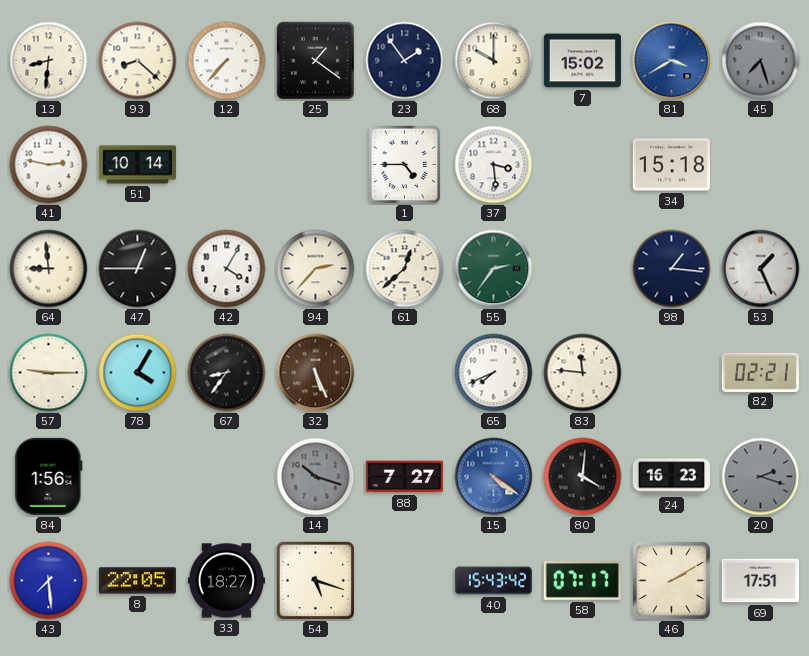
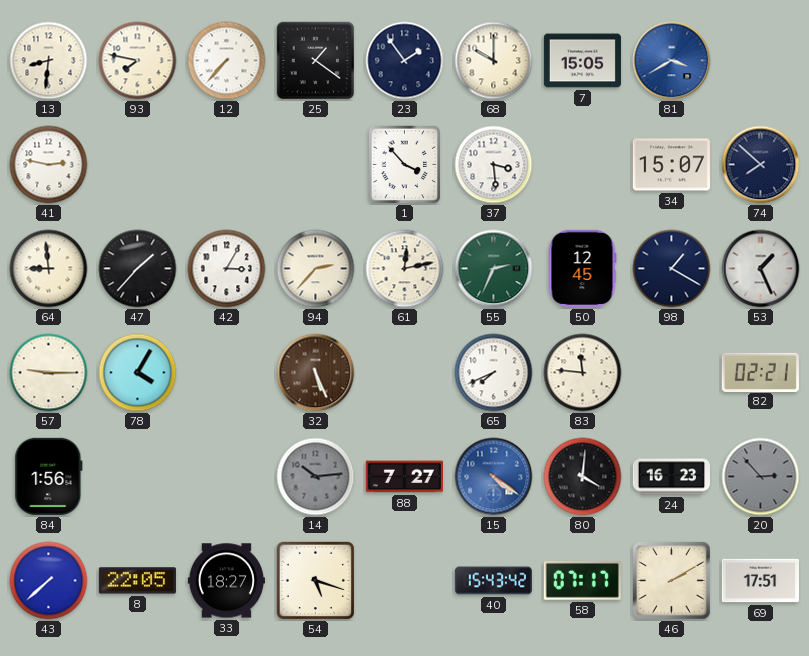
93: 8:22 -> 7:47
7: 15:02 -> 15:05
45: 7:27 -> none
51: 10:14 -> none
1: 4:45 -> 3:53
34: 15:18 -> 15:07
74: none -> 7:52
47: 12:45 -> 1:37
42: 4:05 -> 3:05
61: 12:38 -> 12:13
55: 2:36 -> 2:34
50: none -> 12:45
98: 1:16 -> 1:20
67: 8:36 -> none
14: 10:18 -> 10:14
20: 2:18 -> 2:53
43: 7:29 -> 7:38
